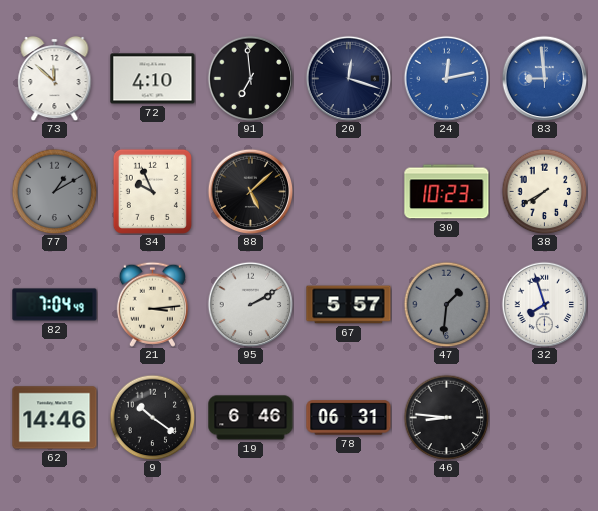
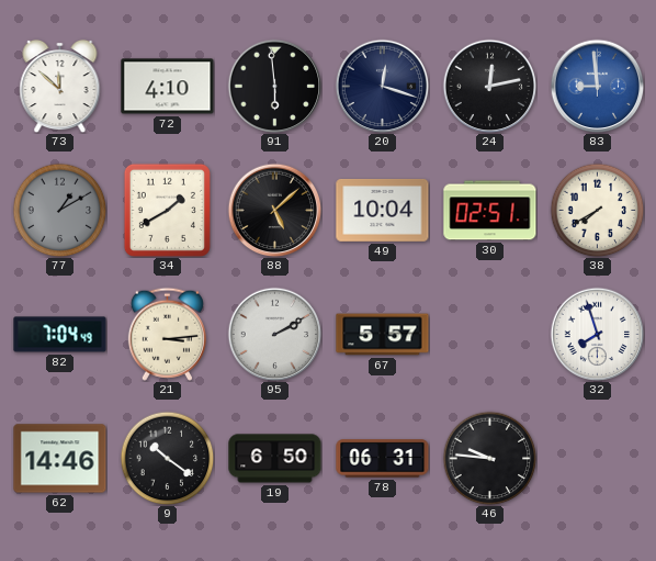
91: 6:59 -> 5:59
24 dial: blue -> black
34: 9:56 -> 1:40
49: none -> 10:04
30: 10:23 -> 02:51
47: 1:31 -> none
19: 6:46 -> 6:50
46: 8:46 -> 9:46
